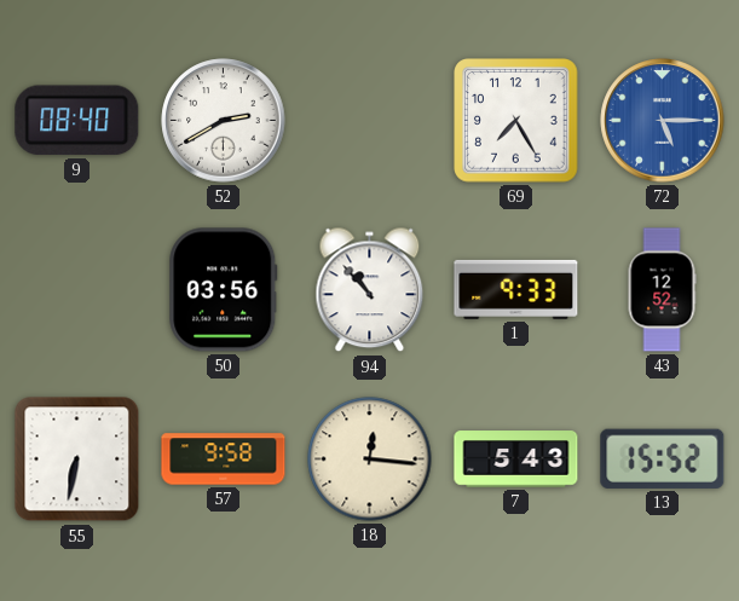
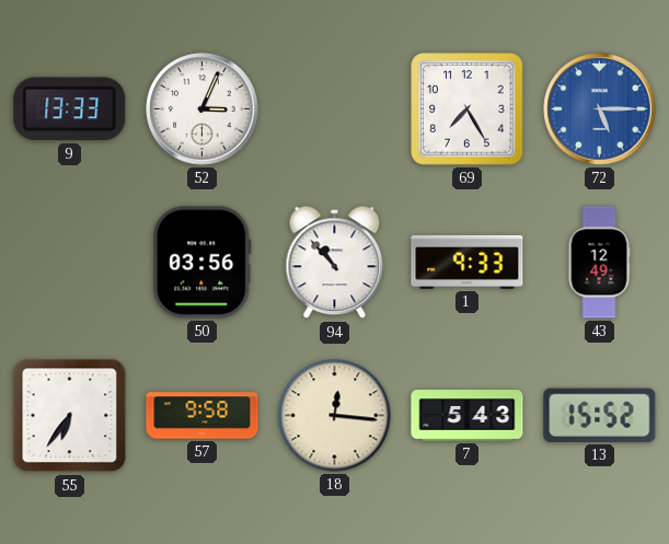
9: 08:40 -> 13:33
52: 2:40 -> 3:04
43: 12:52 -> 12:49
55: 6:32 -> 6:36
